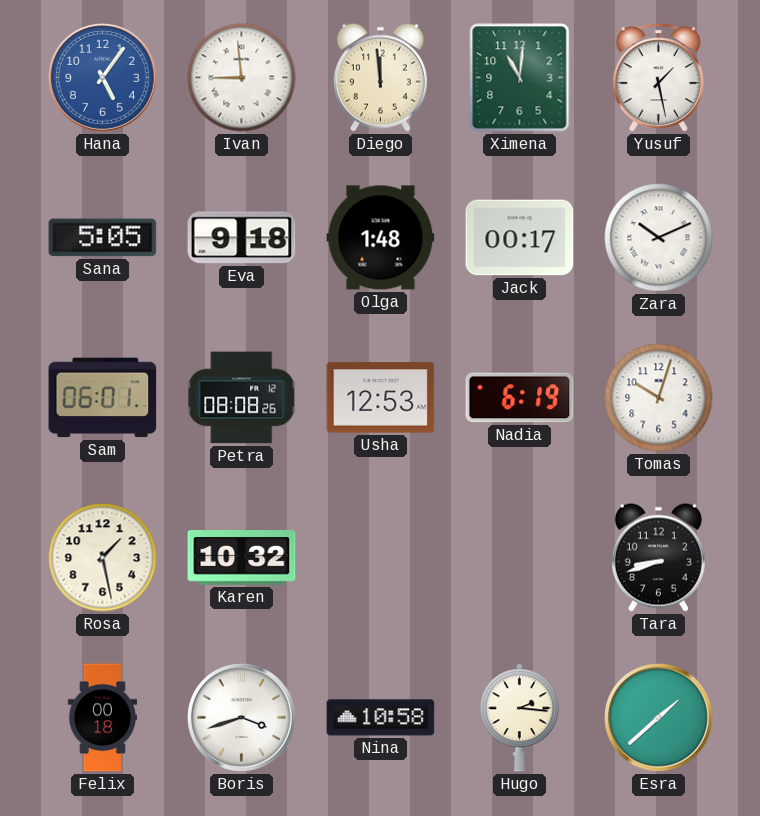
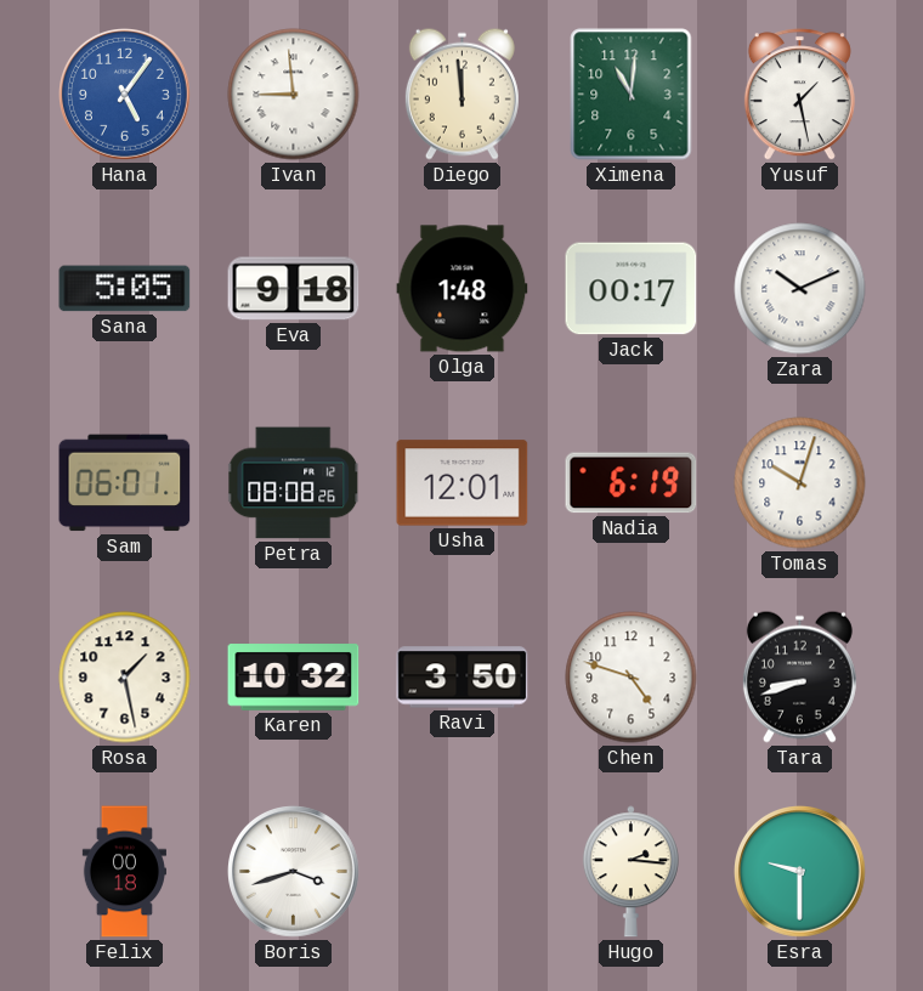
Usha: 12:53 -> 12:01
Ravi: none -> 3:50
Chen: none -> 4:48
Nina: 10:58 -> none
Esra: 1:38 -> 9:30
